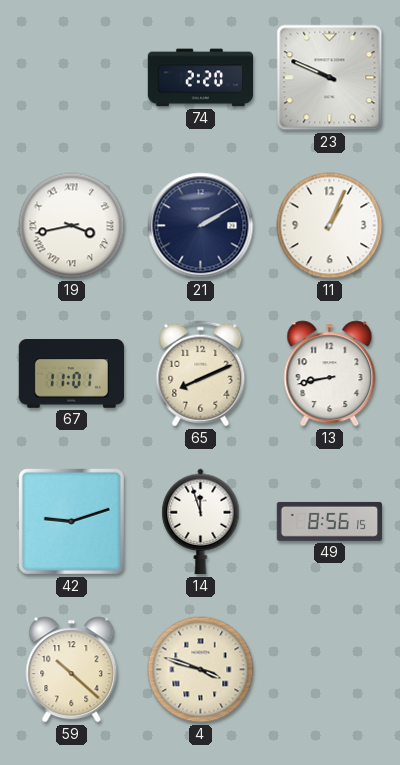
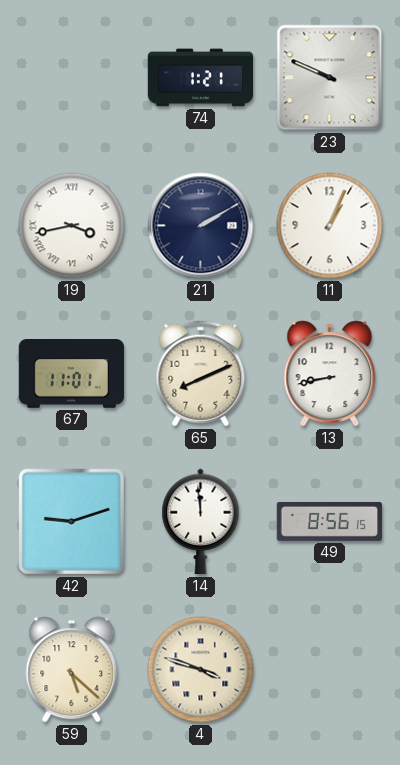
74: 2:20 -> 1:21
14: 11:57 -> 11:59
59: 10:22 -> 5:22
